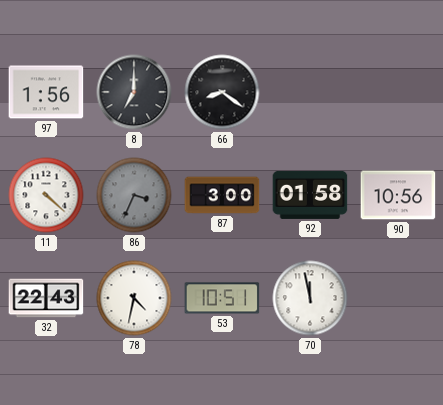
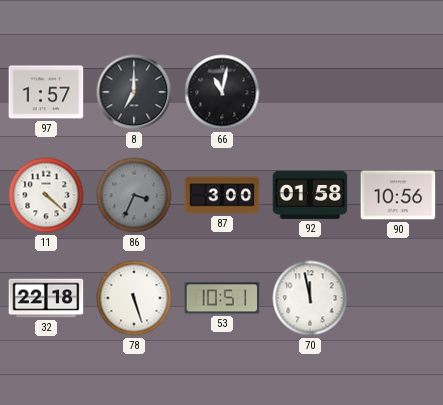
97: 1:56 -> 1:57
66: 8:21 -> 11:02
32: 22:43 -> 22:18
78: 4:32 -> 5:27
